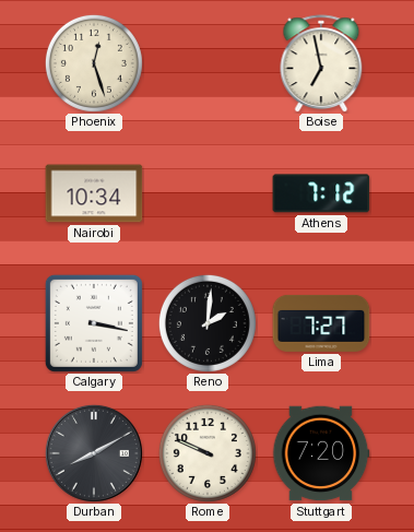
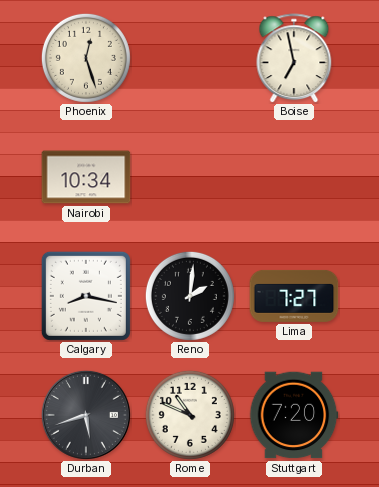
Athens: 7:12 -> none
Calgary: 3:17 -> 8:17
Durban: 8:10 -> 5:42
Rome: 9:49 -> 10:49
